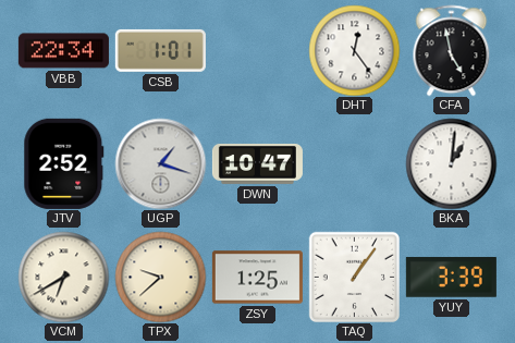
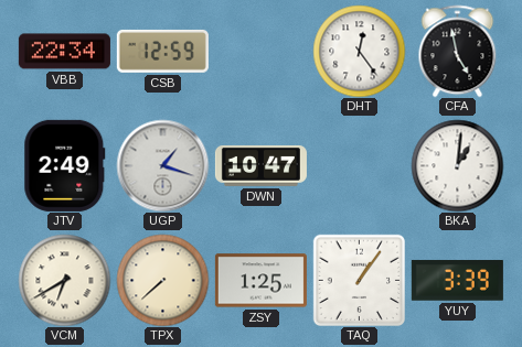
CSB: 1:01 -> 12:59
JTV: 2:52 -> 2:49
TPX: 9:38 -> 7:38
